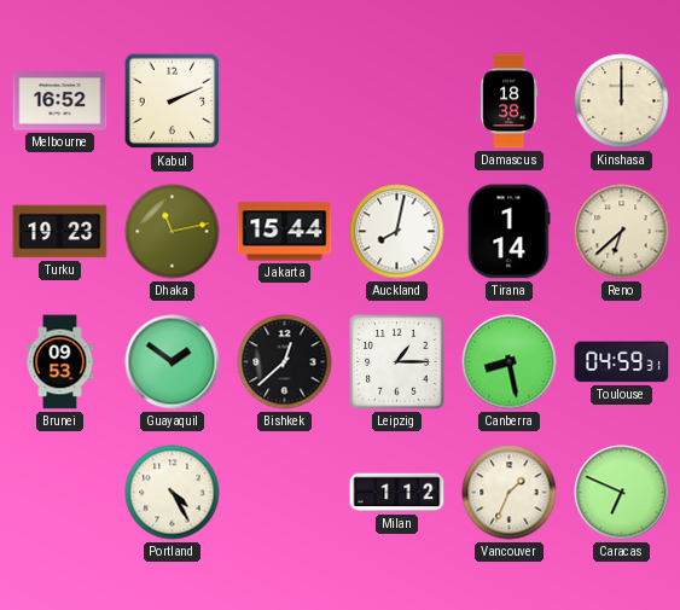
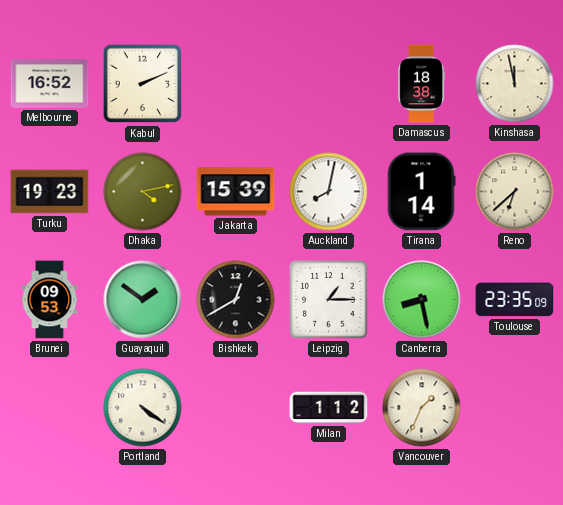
Kinshasa: 12:00 -> 11:58
Dhaka: 11:13 -> 4:13
Jakarta: 15:44 -> 15:39
Bishkek: 12:38 -> 12:40
Toulouse: 04:59 -> 23:35
Portland: 4:25 -> 4:21
Caracas: 6:49 -> none
